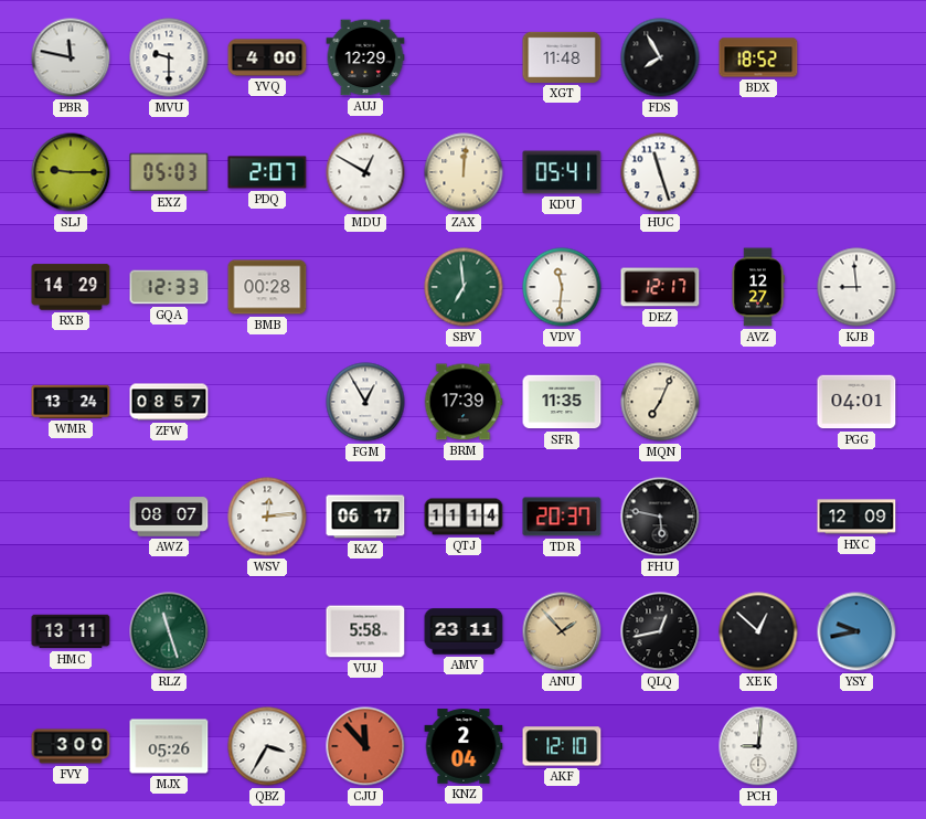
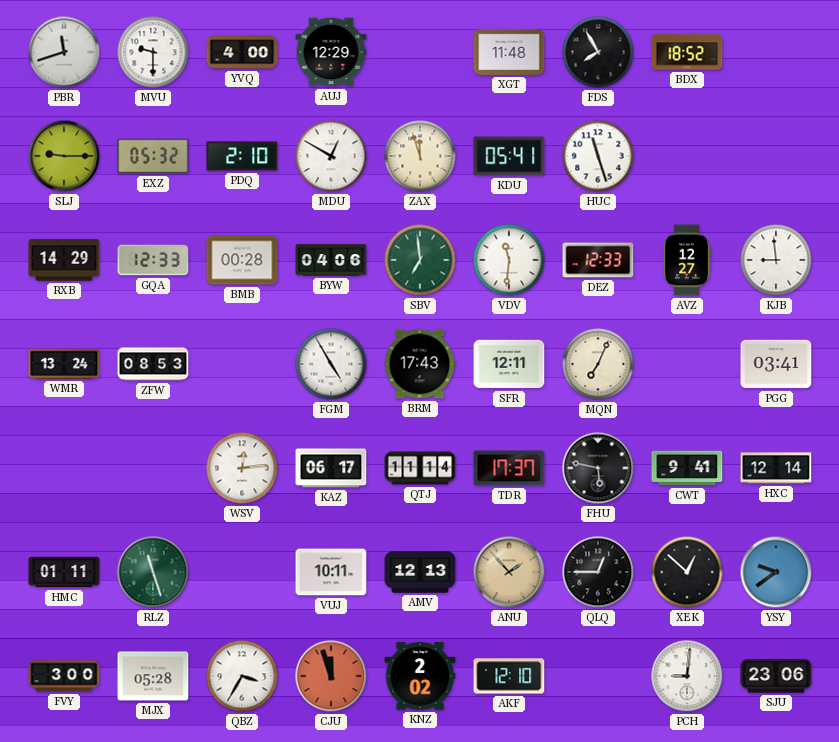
PBR: 11:47 -> 11:42
EXZ: 05:03 -> 05:32
PDQ: 2:07 -> 2:10
ZAX: 12:01 -> 11:57
BYW: none -> 04:06
DEZ: 12:17 -> 12:33
ZFW: 08:57 -> 08:53
FGM: 12:55 -> 4:55
BRM: 17:39 -> 17:43
SFR: 11:35 -> 12:11
PGG: 04:01 -> 03:41
AWZ: 08:07 -> none
TDR: 20:37 -> 17:37
CWT: none -> 9:41
HXC: 12:09 -> 12:14
HMC: 13:11 -> 01:11
VUJ: 5:58 -> 10:11
AMV: 23:11 -> 12:13
QLQ: 12:43 -> 12:45
YSY: 9:43 -> 9:39
MJX: 05:26 -> 05:28
CJU: 11:53 -> 11:57
KNZ: 2:04 -> 2:02
SJU: none -> 23:06
